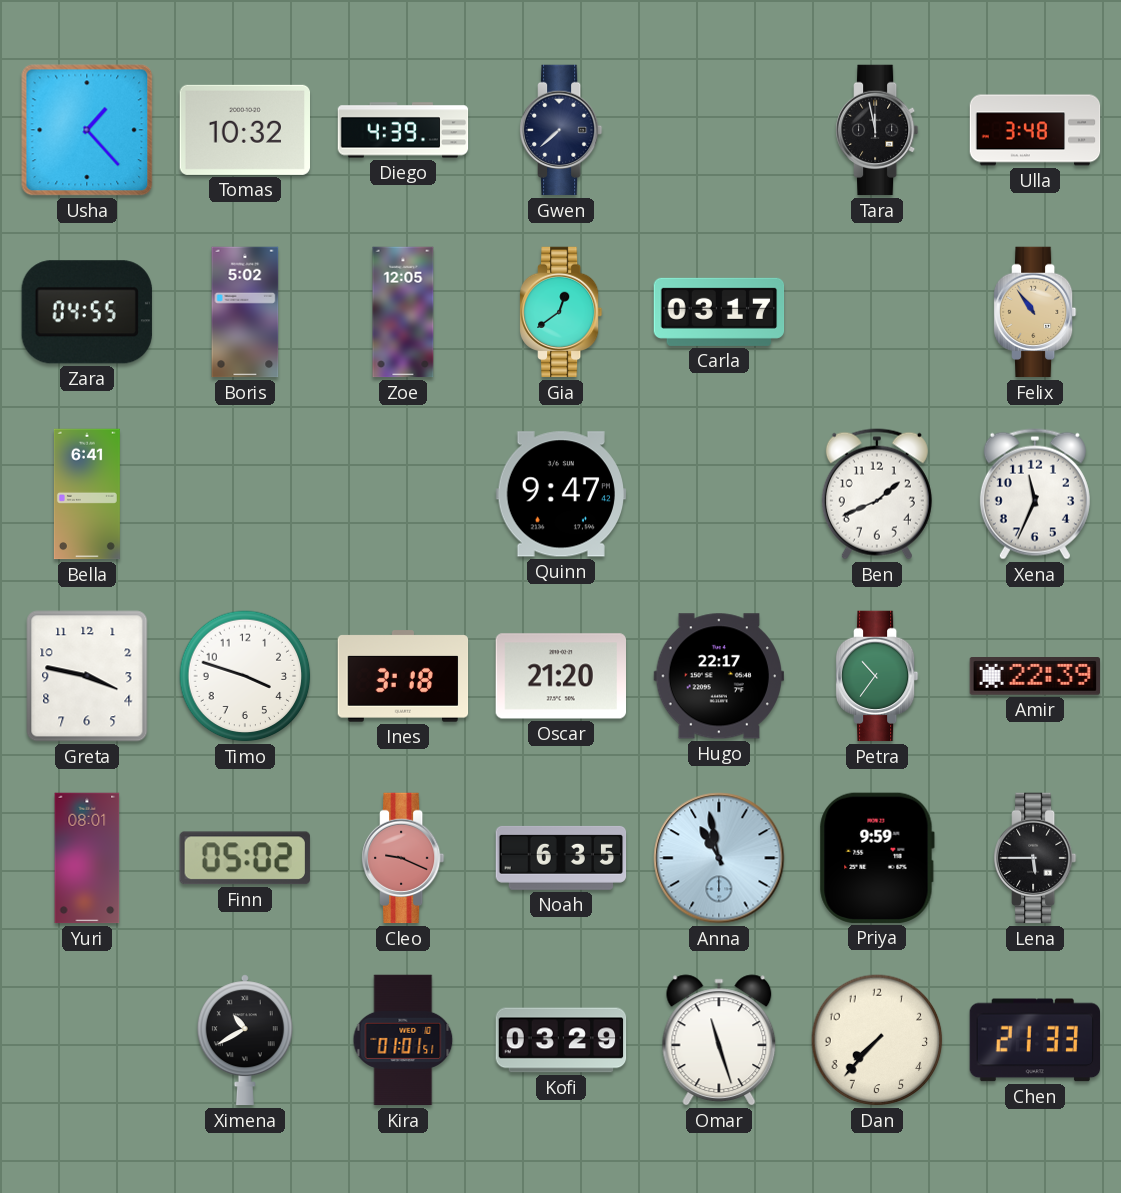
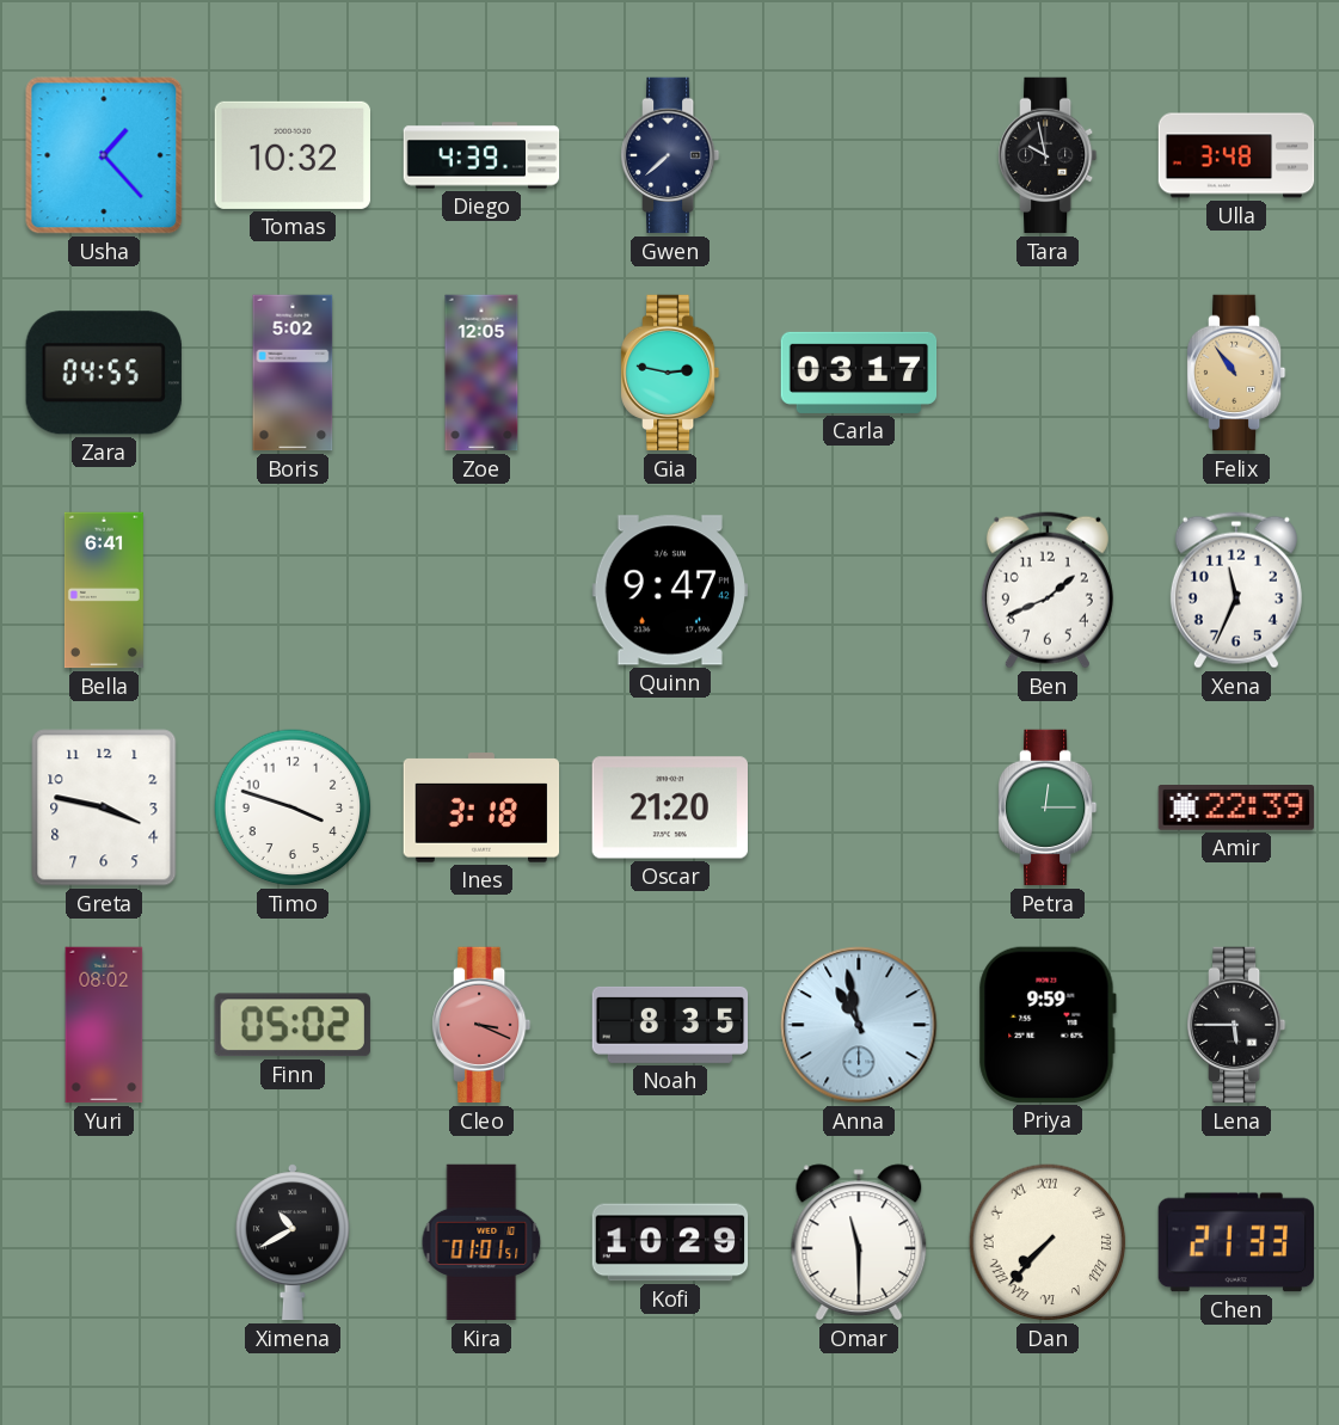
Tara: 11:58 -> 9:58
Gia: 12:39 -> 2:47
Hugo: 22:17 -> none
Petra: 10:36 -> 12:15
Yuri: 08:01 -> 08:02
Cleo: 9:19 -> 3:19
Noah: 6:35 -> 8:35
Kofi: 03:29 -> 10:29
Omar: 11:27 -> 11:30
Dan numerals: Arabic -> Roman
